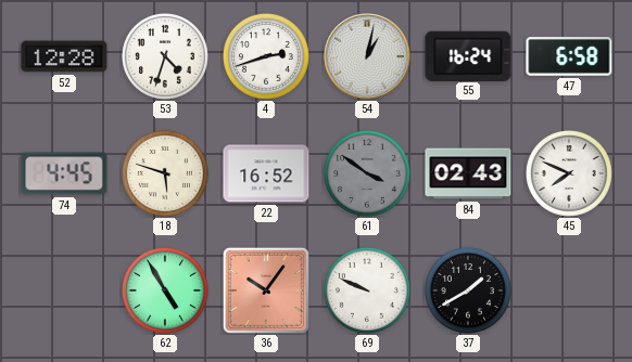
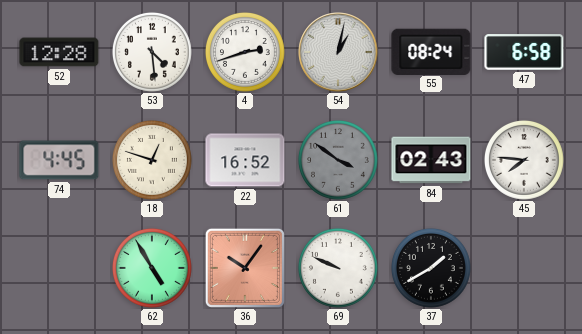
53: 4:33 -> 4:29
55: 16:24 -> 08:24
18: 5:48 -> 12:48
45: 7:49 -> 7:46
